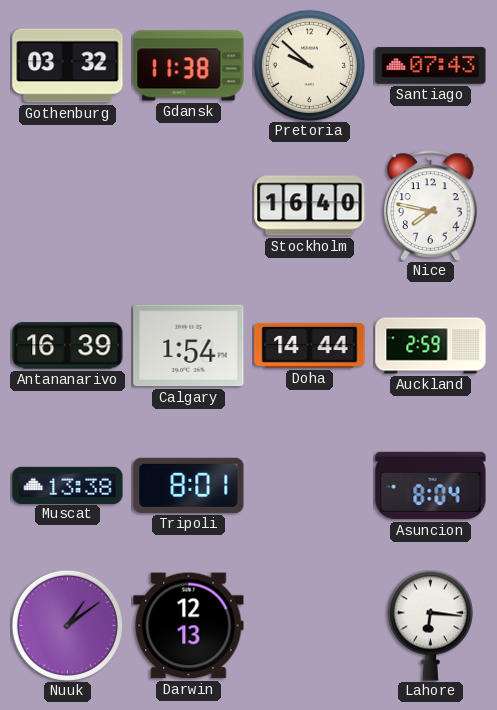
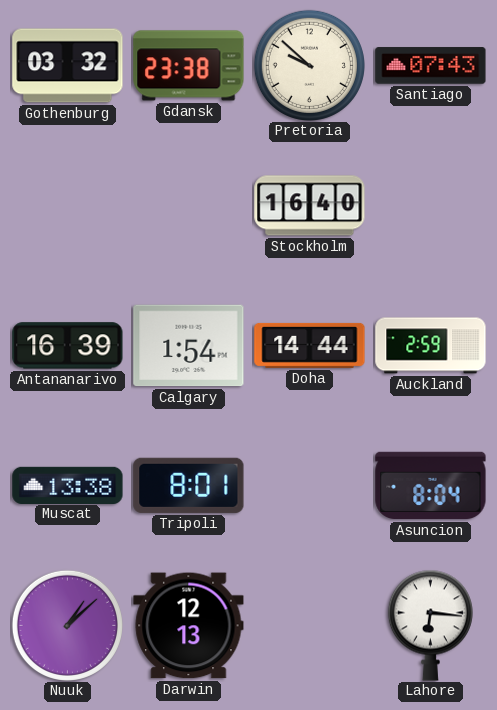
Gdansk: 11:38 -> 23:38
Nice: 7:47 -> none
Nuuk: 1:09 -> 1:08
